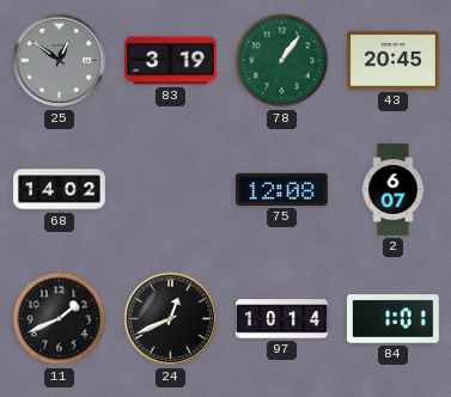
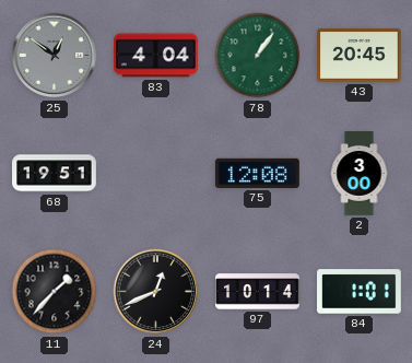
83: 3:19 -> 4:04
68: 14:02 -> 19:51
2: 6:07 -> 3:00
11: 1:41 -> 1:37
